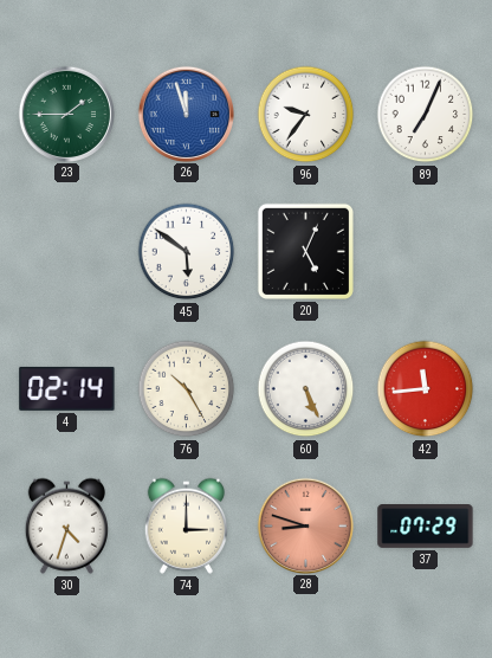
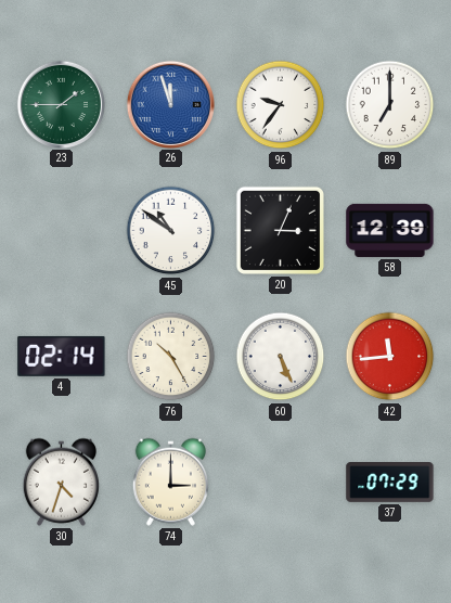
89: 7:04 -> 7:00
45: 5:51 -> 10:51
20: 5:04 -> 3:04
58: none -> 12:39
28: 8:48 -> none
